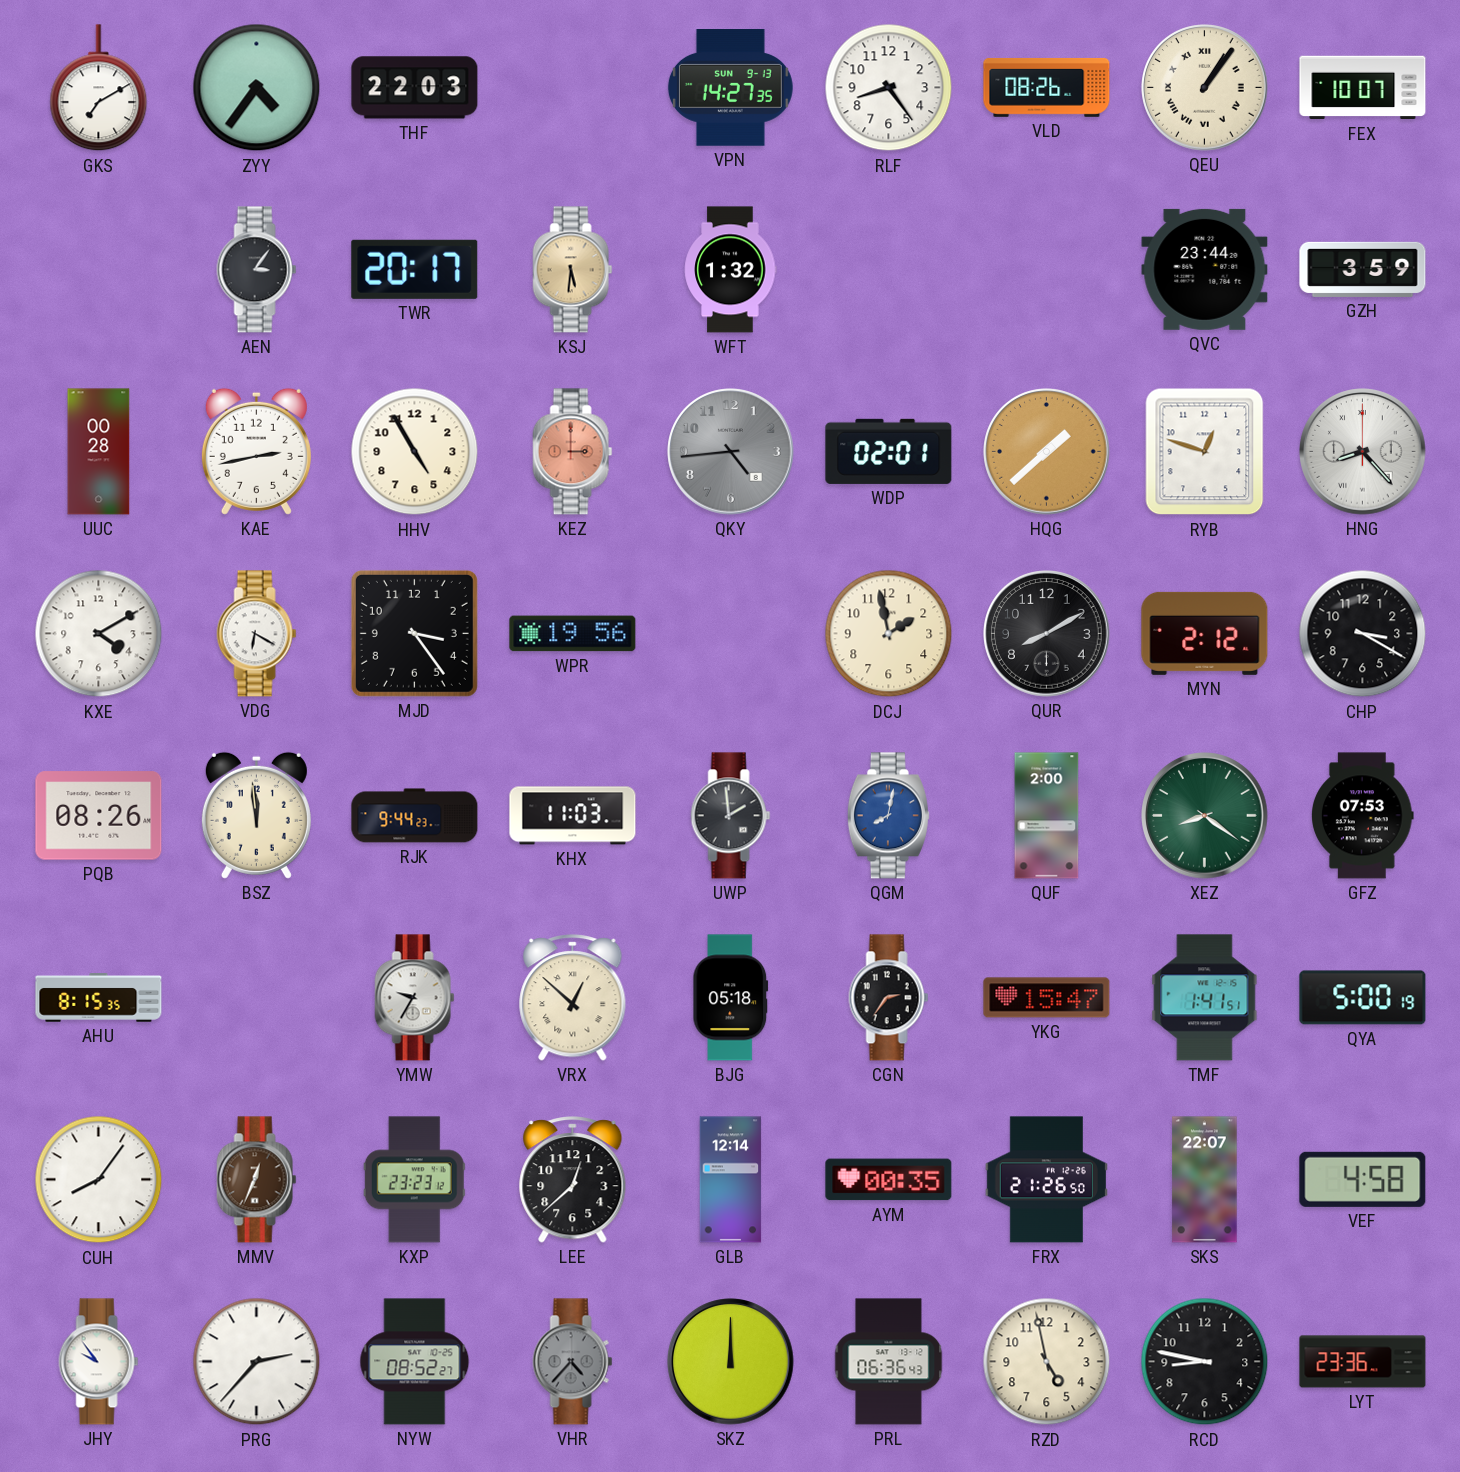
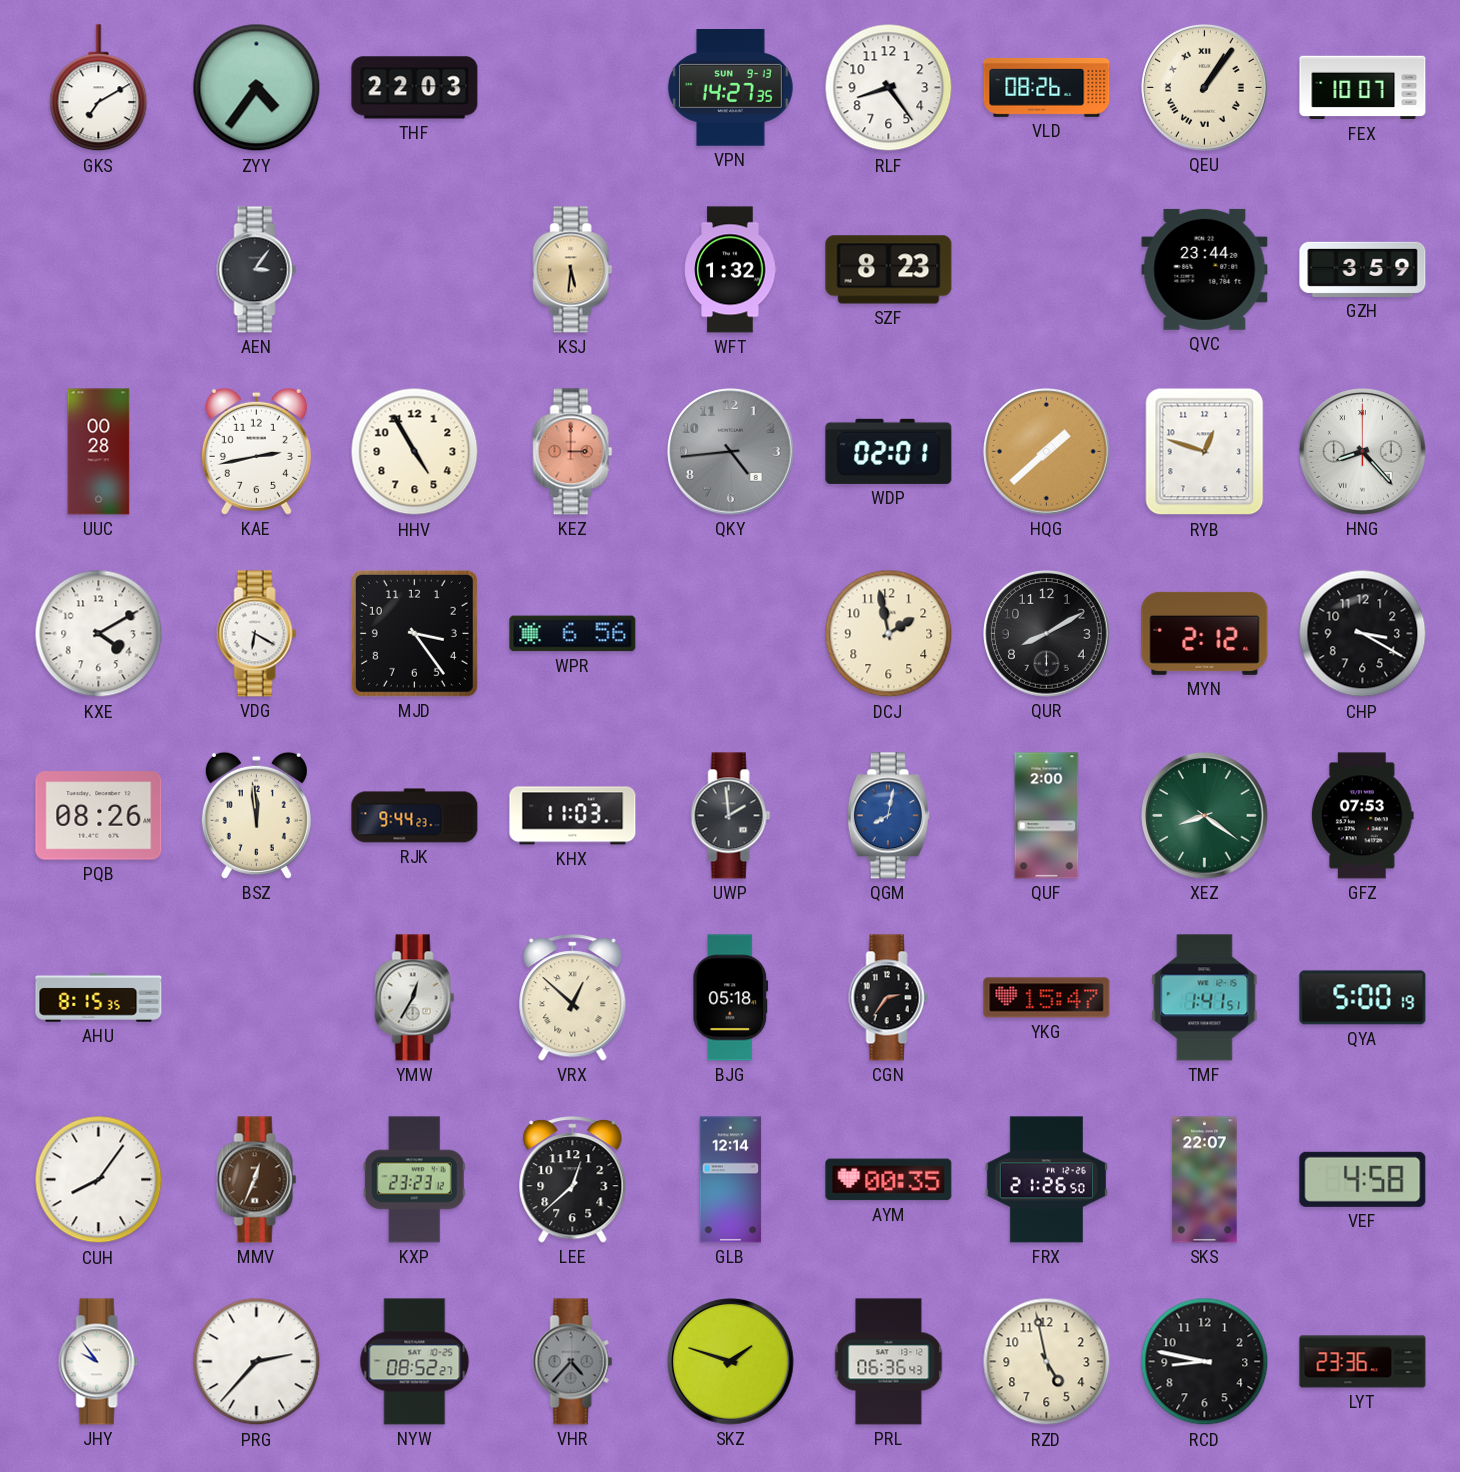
TWR: 20:17 -> none
SZF: none -> 8:23
WPR: 19:56 -> 6:56
YMW: 9:35 -> 12:35
SKZ: 12:00 -> 1:48
